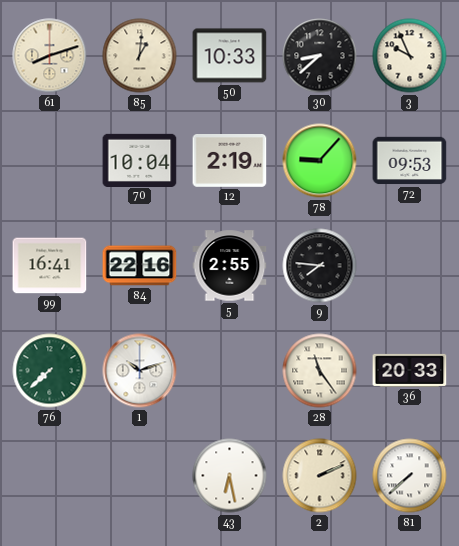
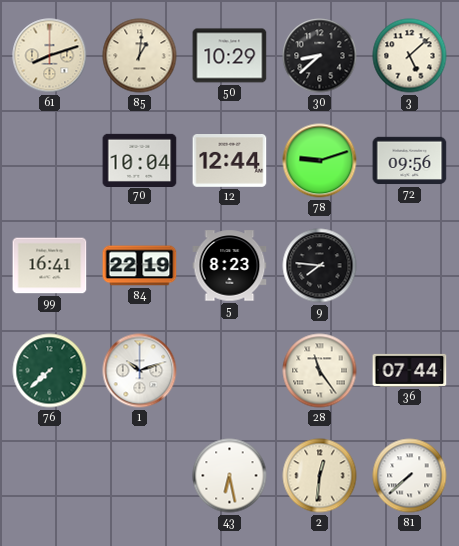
50: 10:33 -> 10:29
3: 9:56 -> 5:08
12: 2:19 -> 12:44
78: 9:07 -> 9:12
72: 09:53 -> 09:56
84: 22:16 -> 22:19
5: 2:55 -> 8:23
36: 20:33 -> 07:44
2: 2:11 -> 12:31
